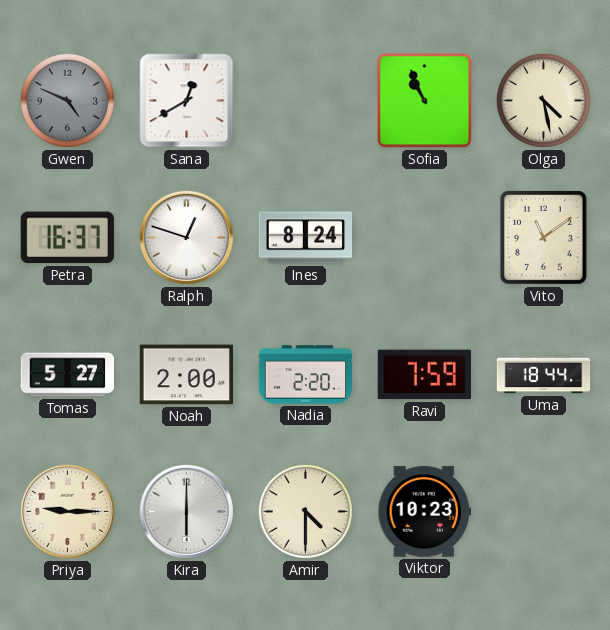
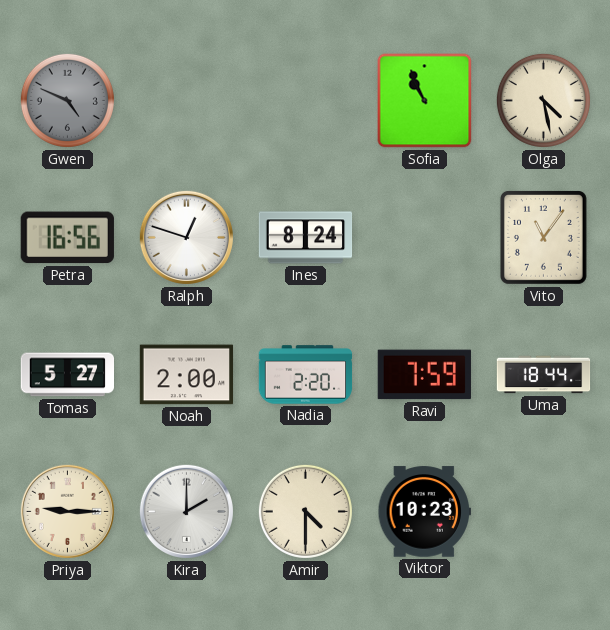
Sana: 12:40 -> none
Petra: 16:37 -> 16:56
Vito: 11:09 -> 11:06
Kira: 6:00 -> 2:00
